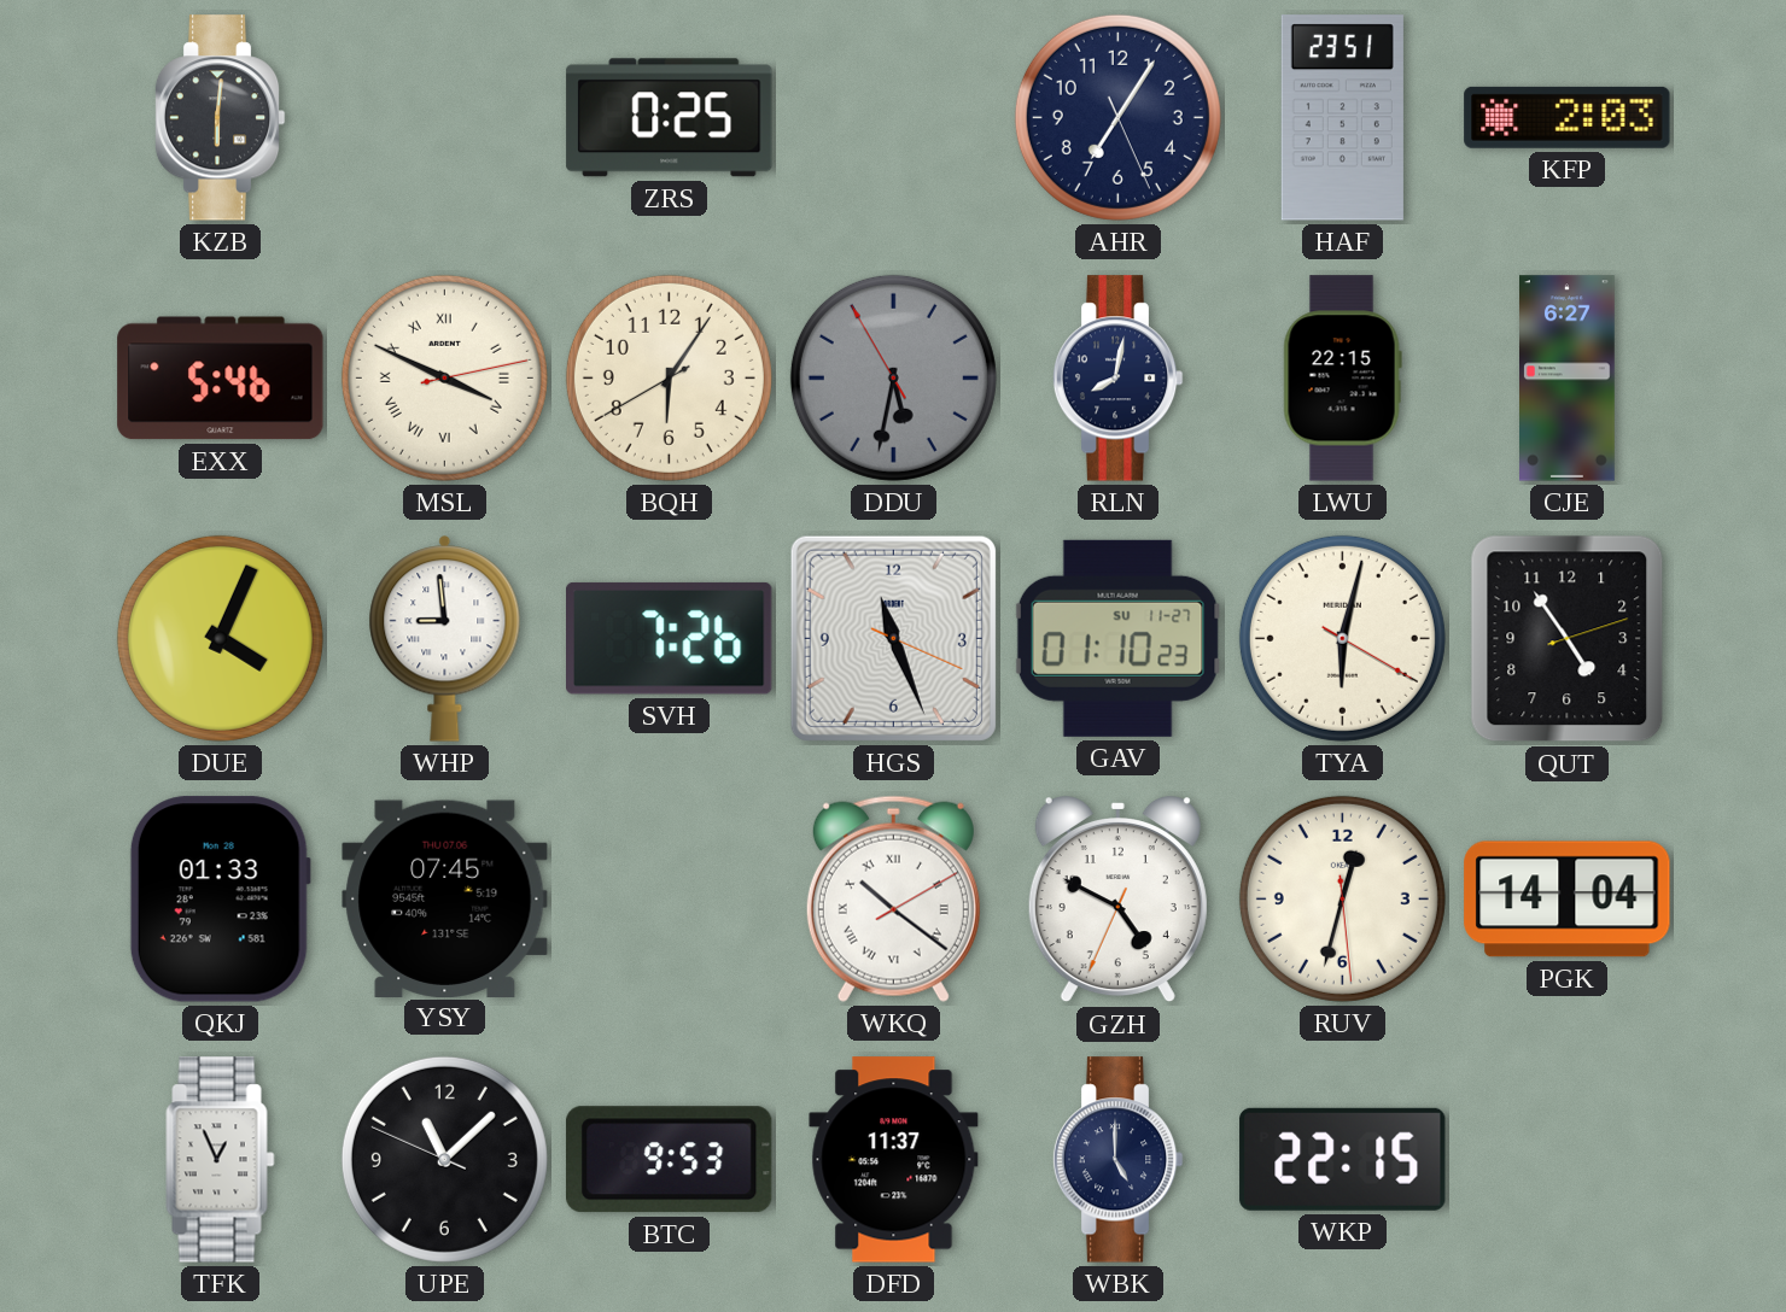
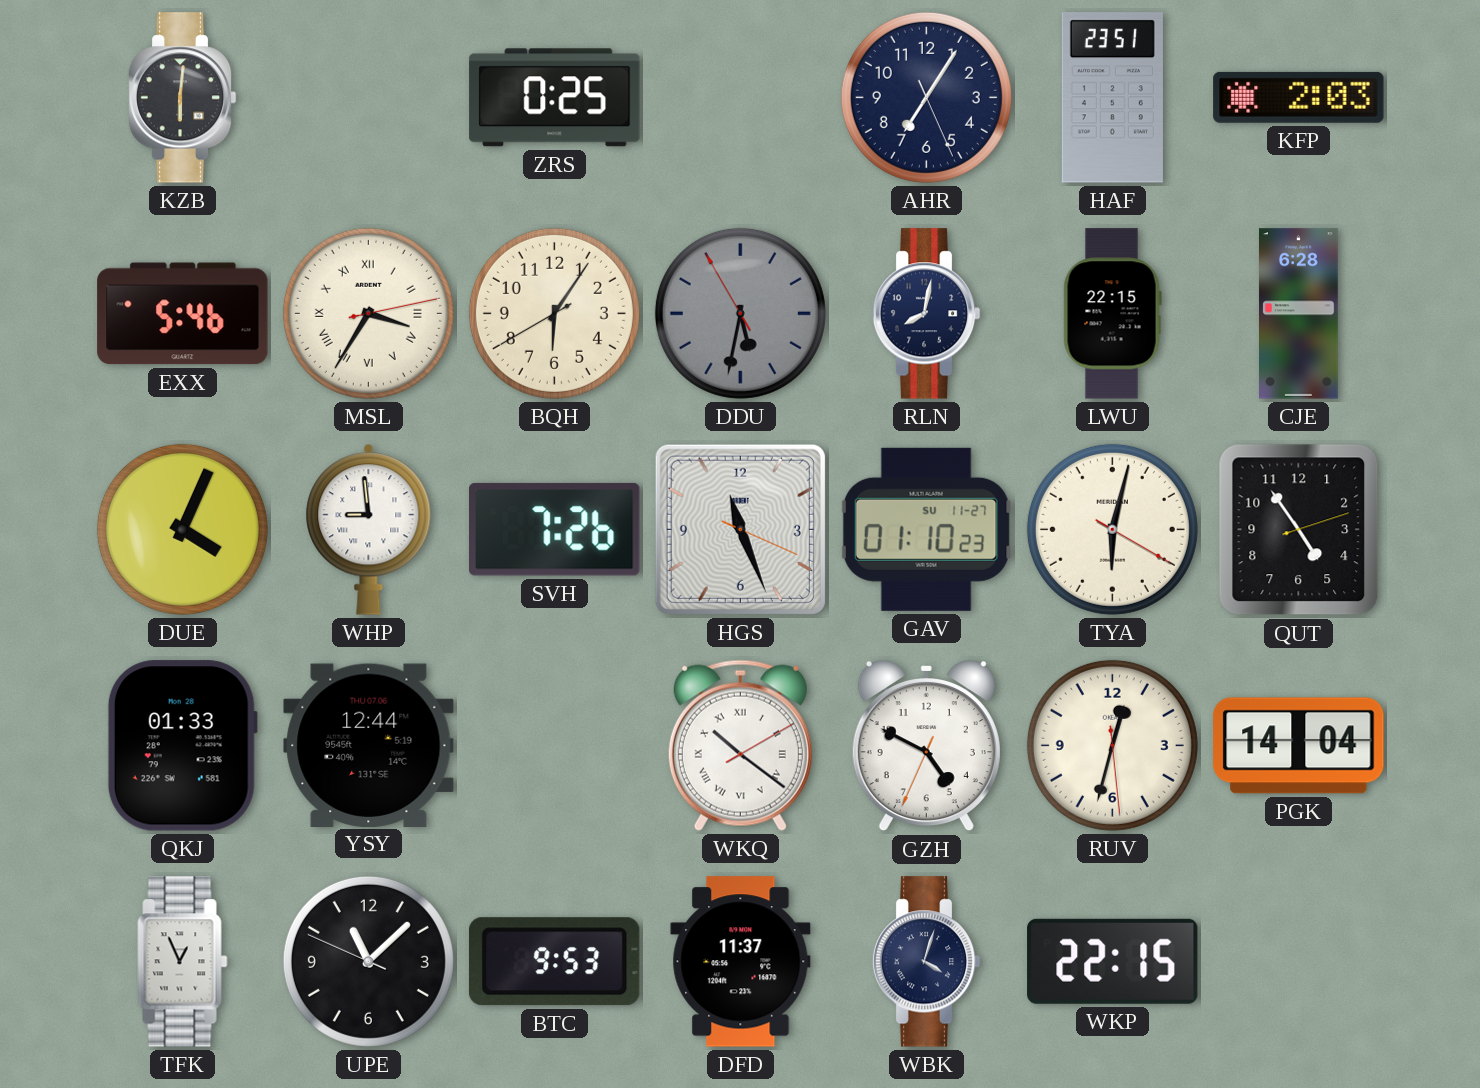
MSL: 3:49 -> 3:35
CJE: 6:27 -> 6:28
YSY: 07:45 -> 12:44
WBK: 5:00 -> 4:03
